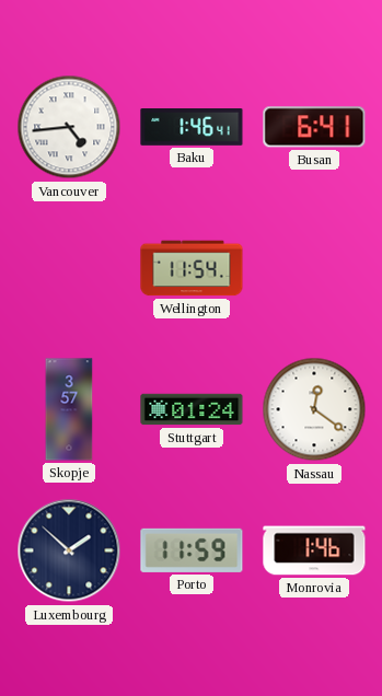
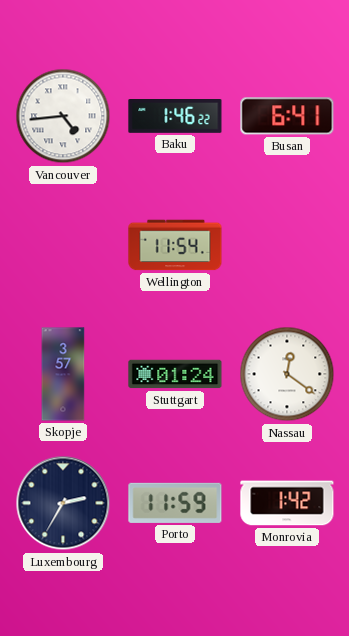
Baku: 1:46:41 -> 1:46:22
Luxembourg: 1:52 -> 2:35
Monrovia: 1:46 -> 1:42
